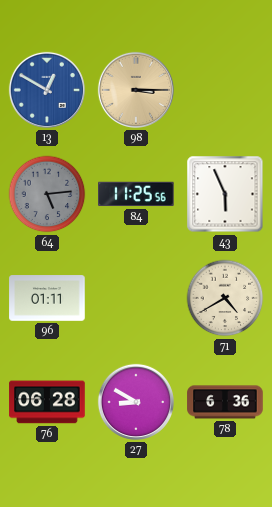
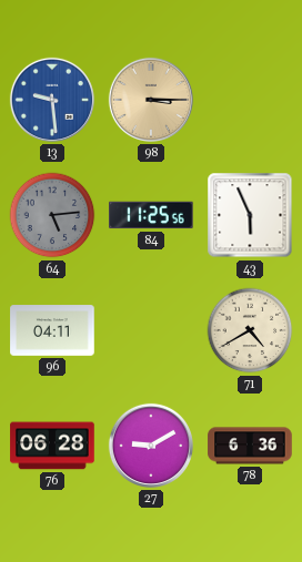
13: 12:50 -> 9:29
96: 01:11 -> 04:11
27: 8:50 -> 9:10
